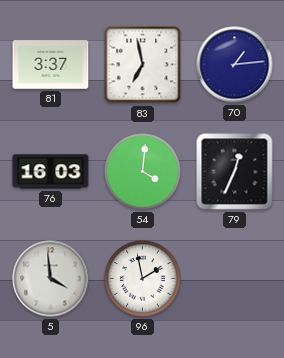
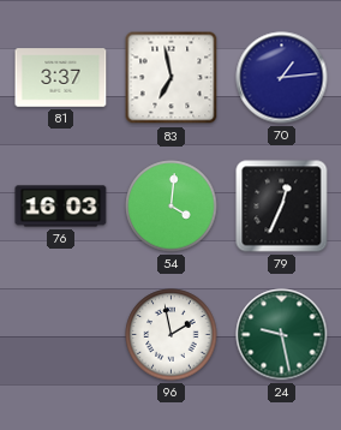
5: 3:59 -> none
24: none -> 9:28
